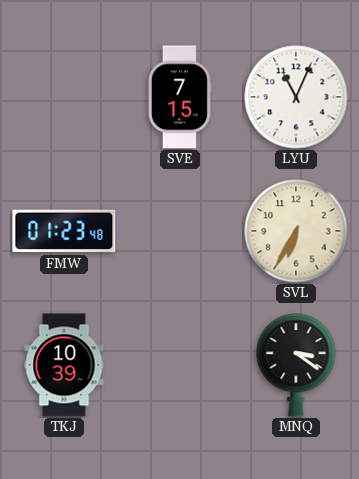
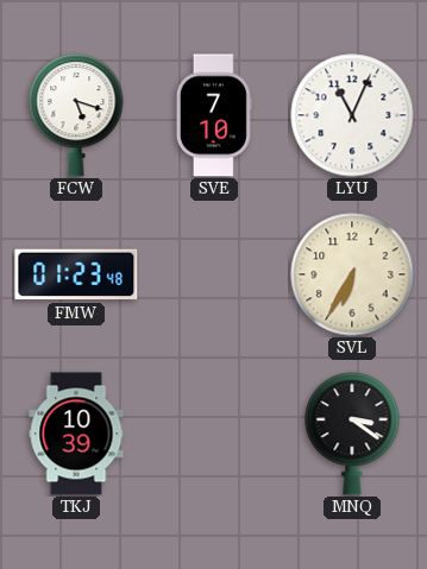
FCW: none -> 5:18
SVE: 7:15 -> 7:10
